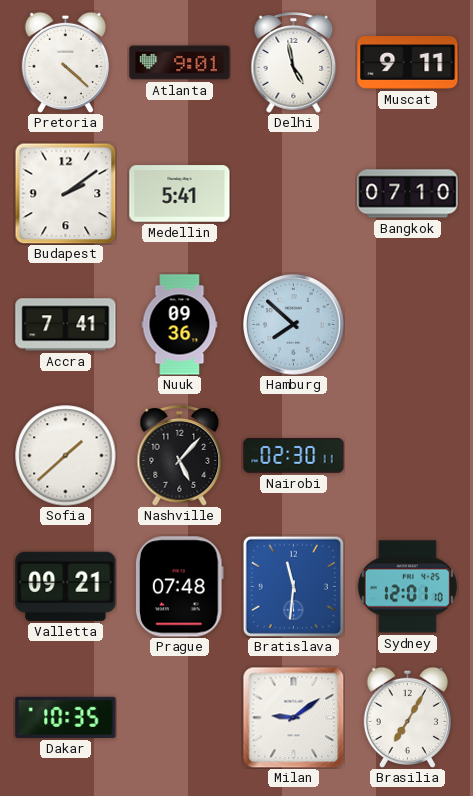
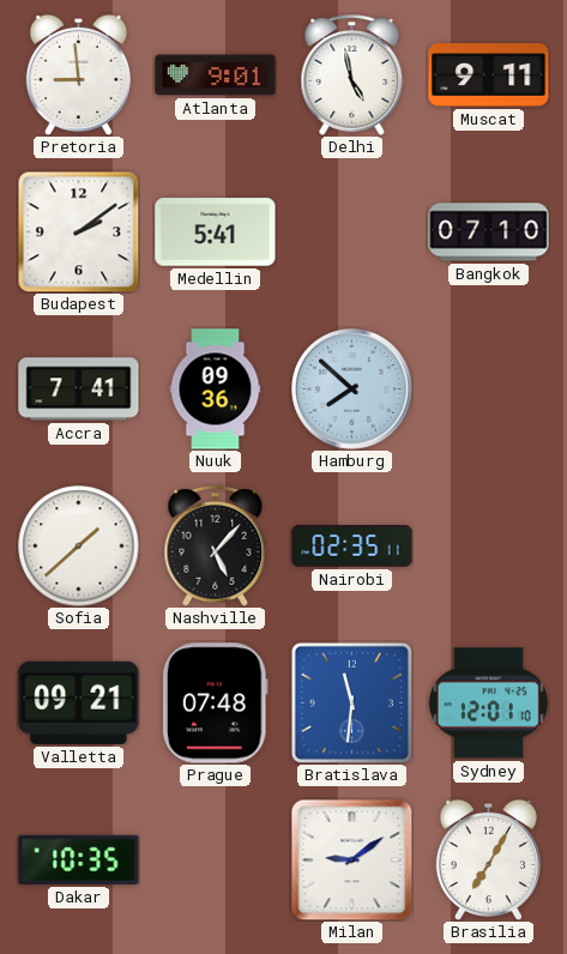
Pretoria: 4:22 -> 8:59
Nairobi: 02:30 -> 02:35
